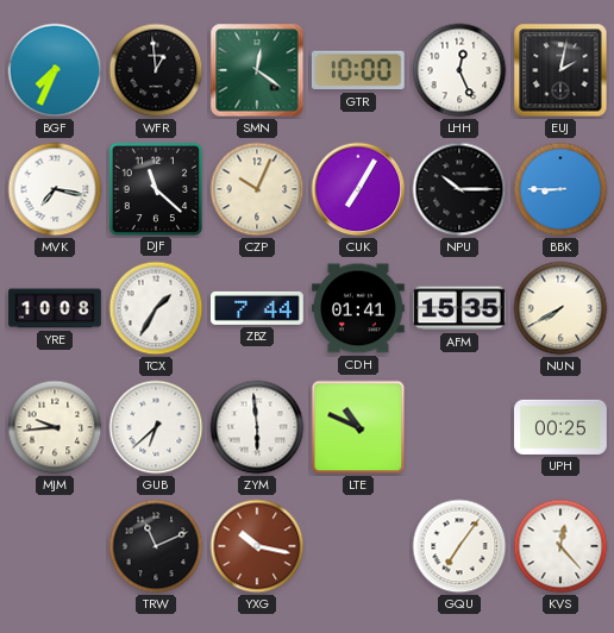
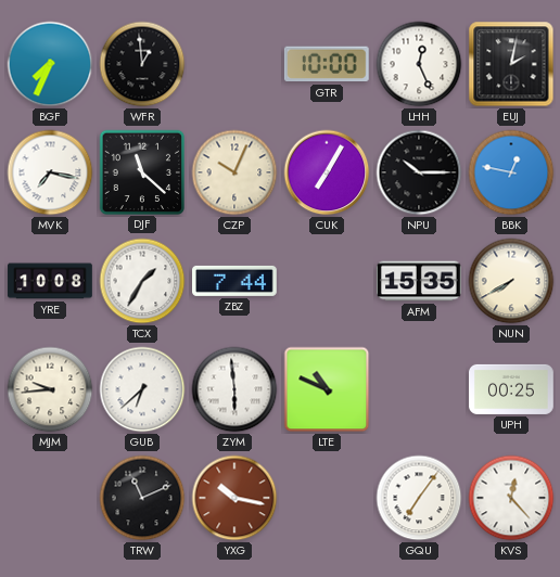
SMN: 12:21 -> none
BBK: 8:45 -> 12:47
CDH: 01:41 -> none
